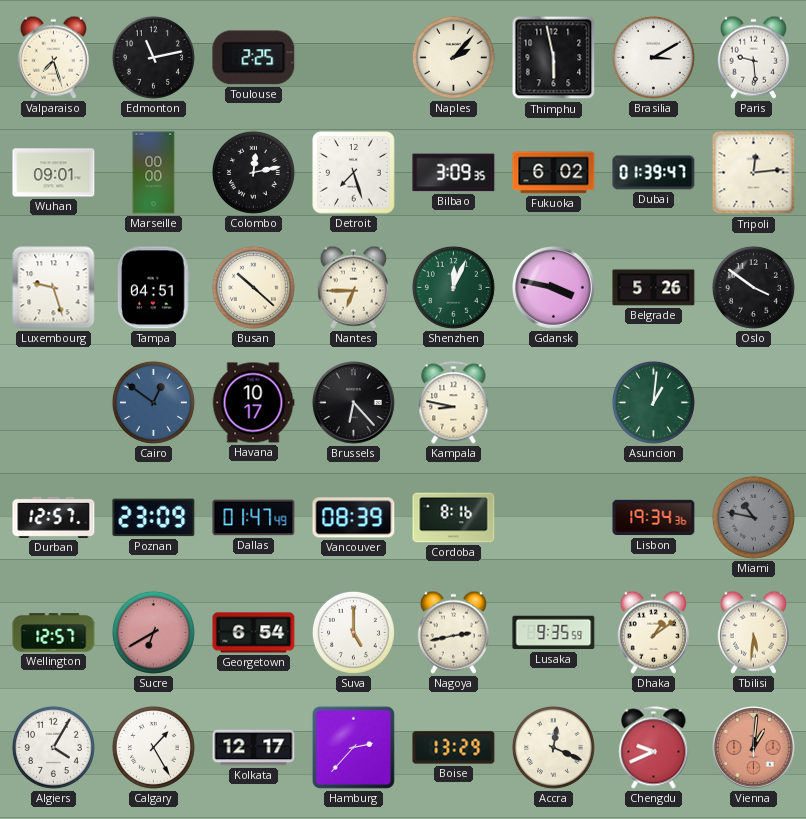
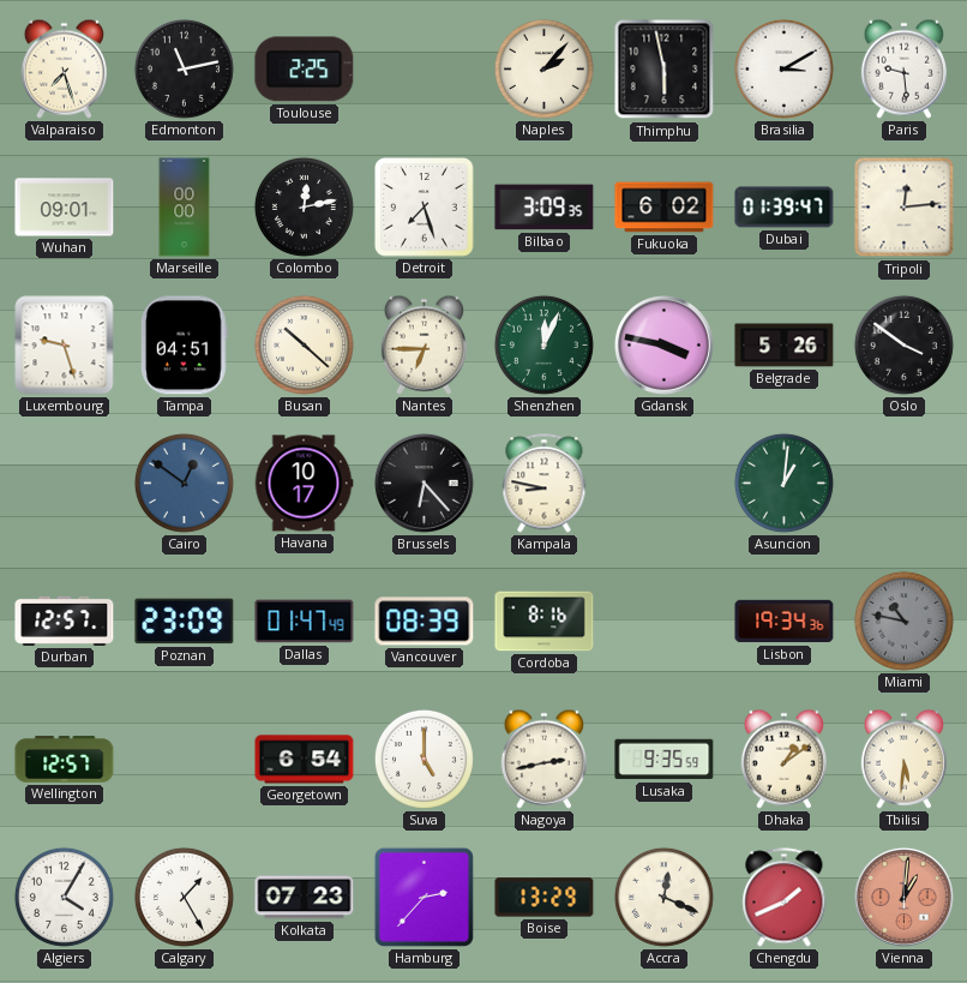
Sucre: 6:40 -> none
Kolkata: 12:17 -> 07:23
Chengdu: 9:41 -> 1:41
